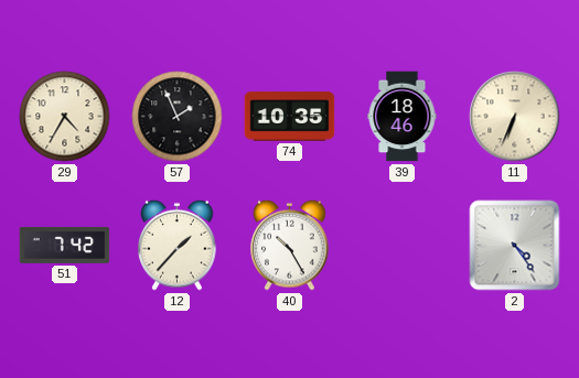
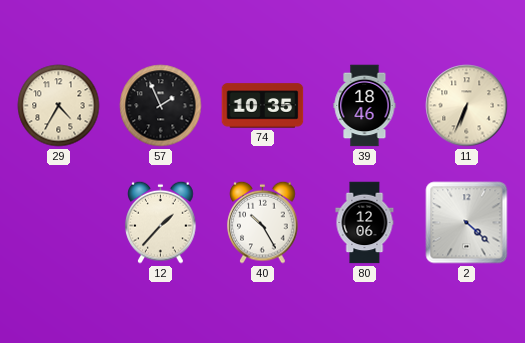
51: 7:42 -> none
80: none -> 12:06
2: 4:24 -> 4:22
